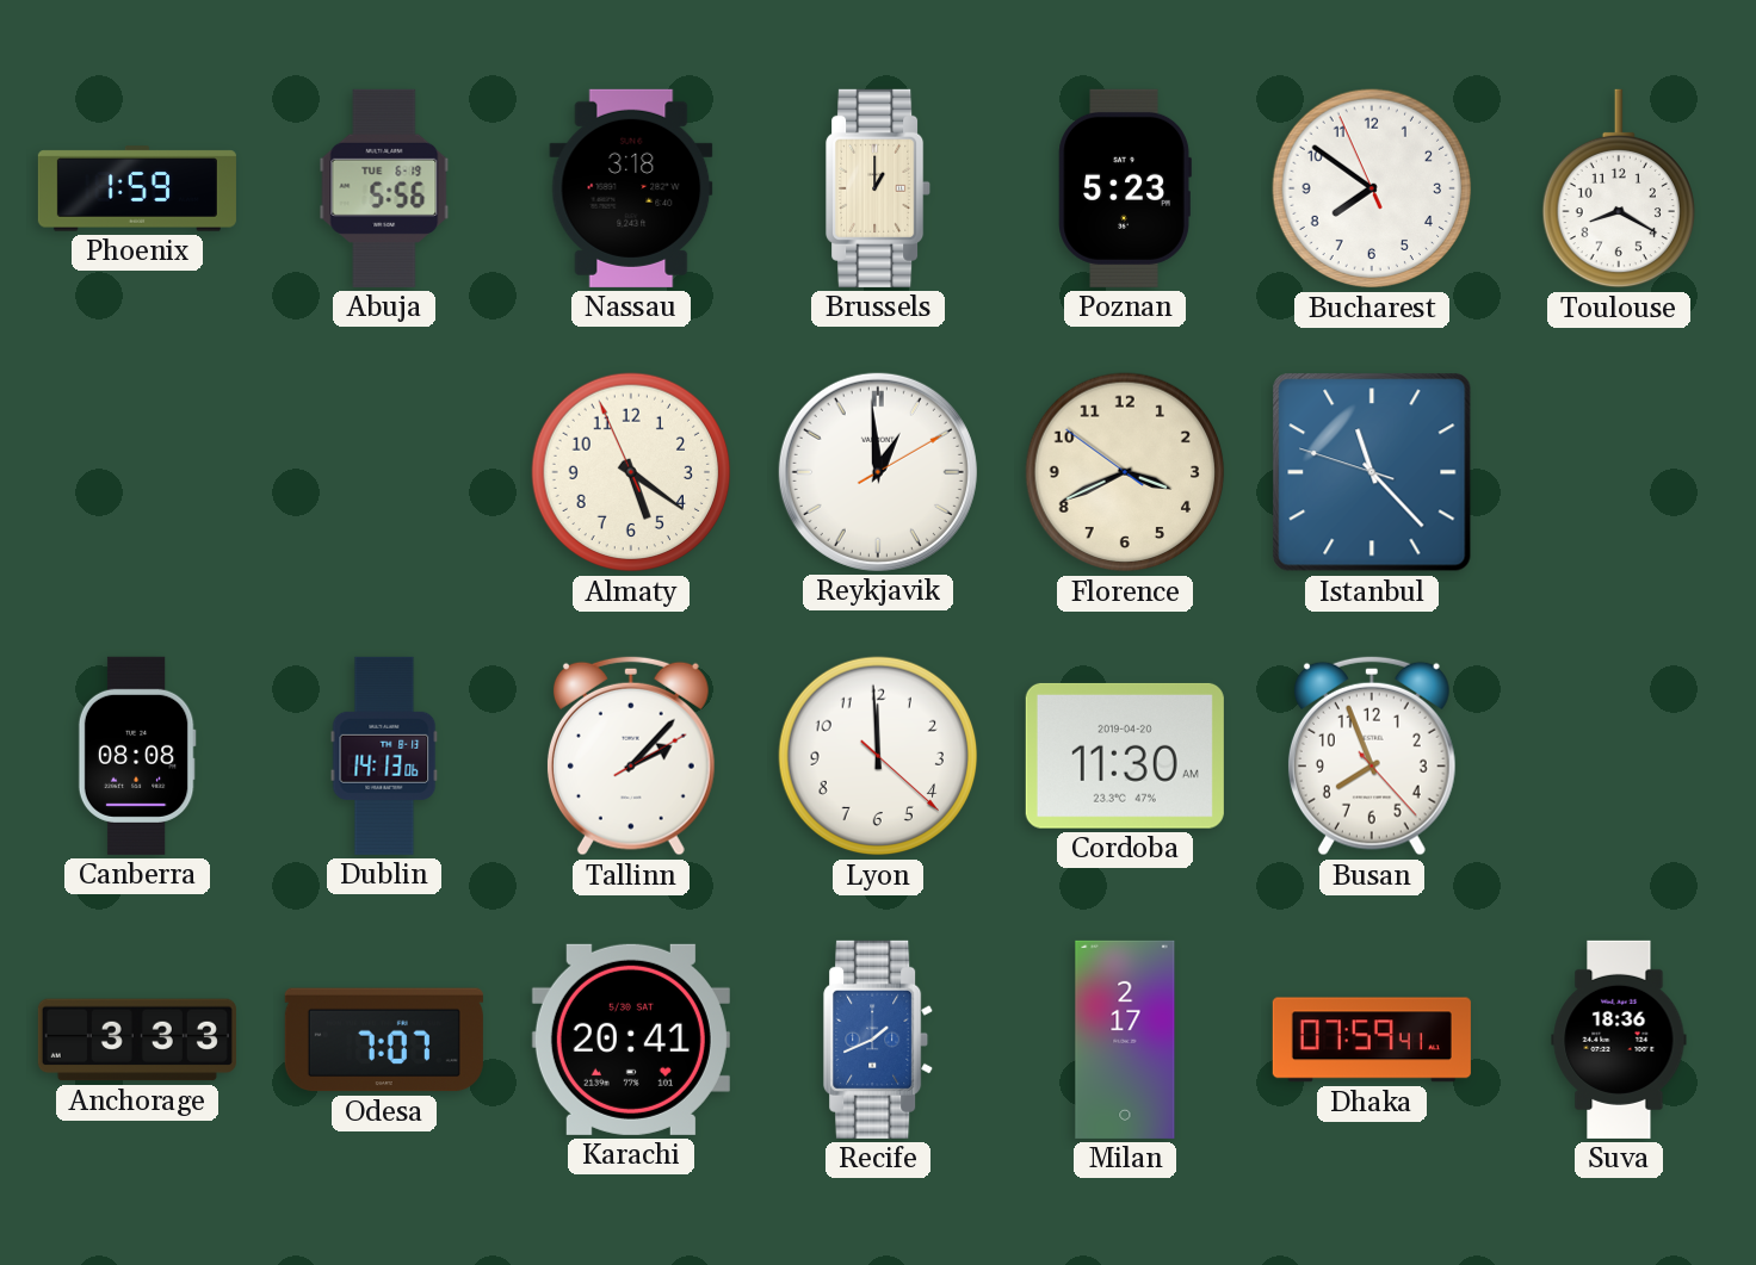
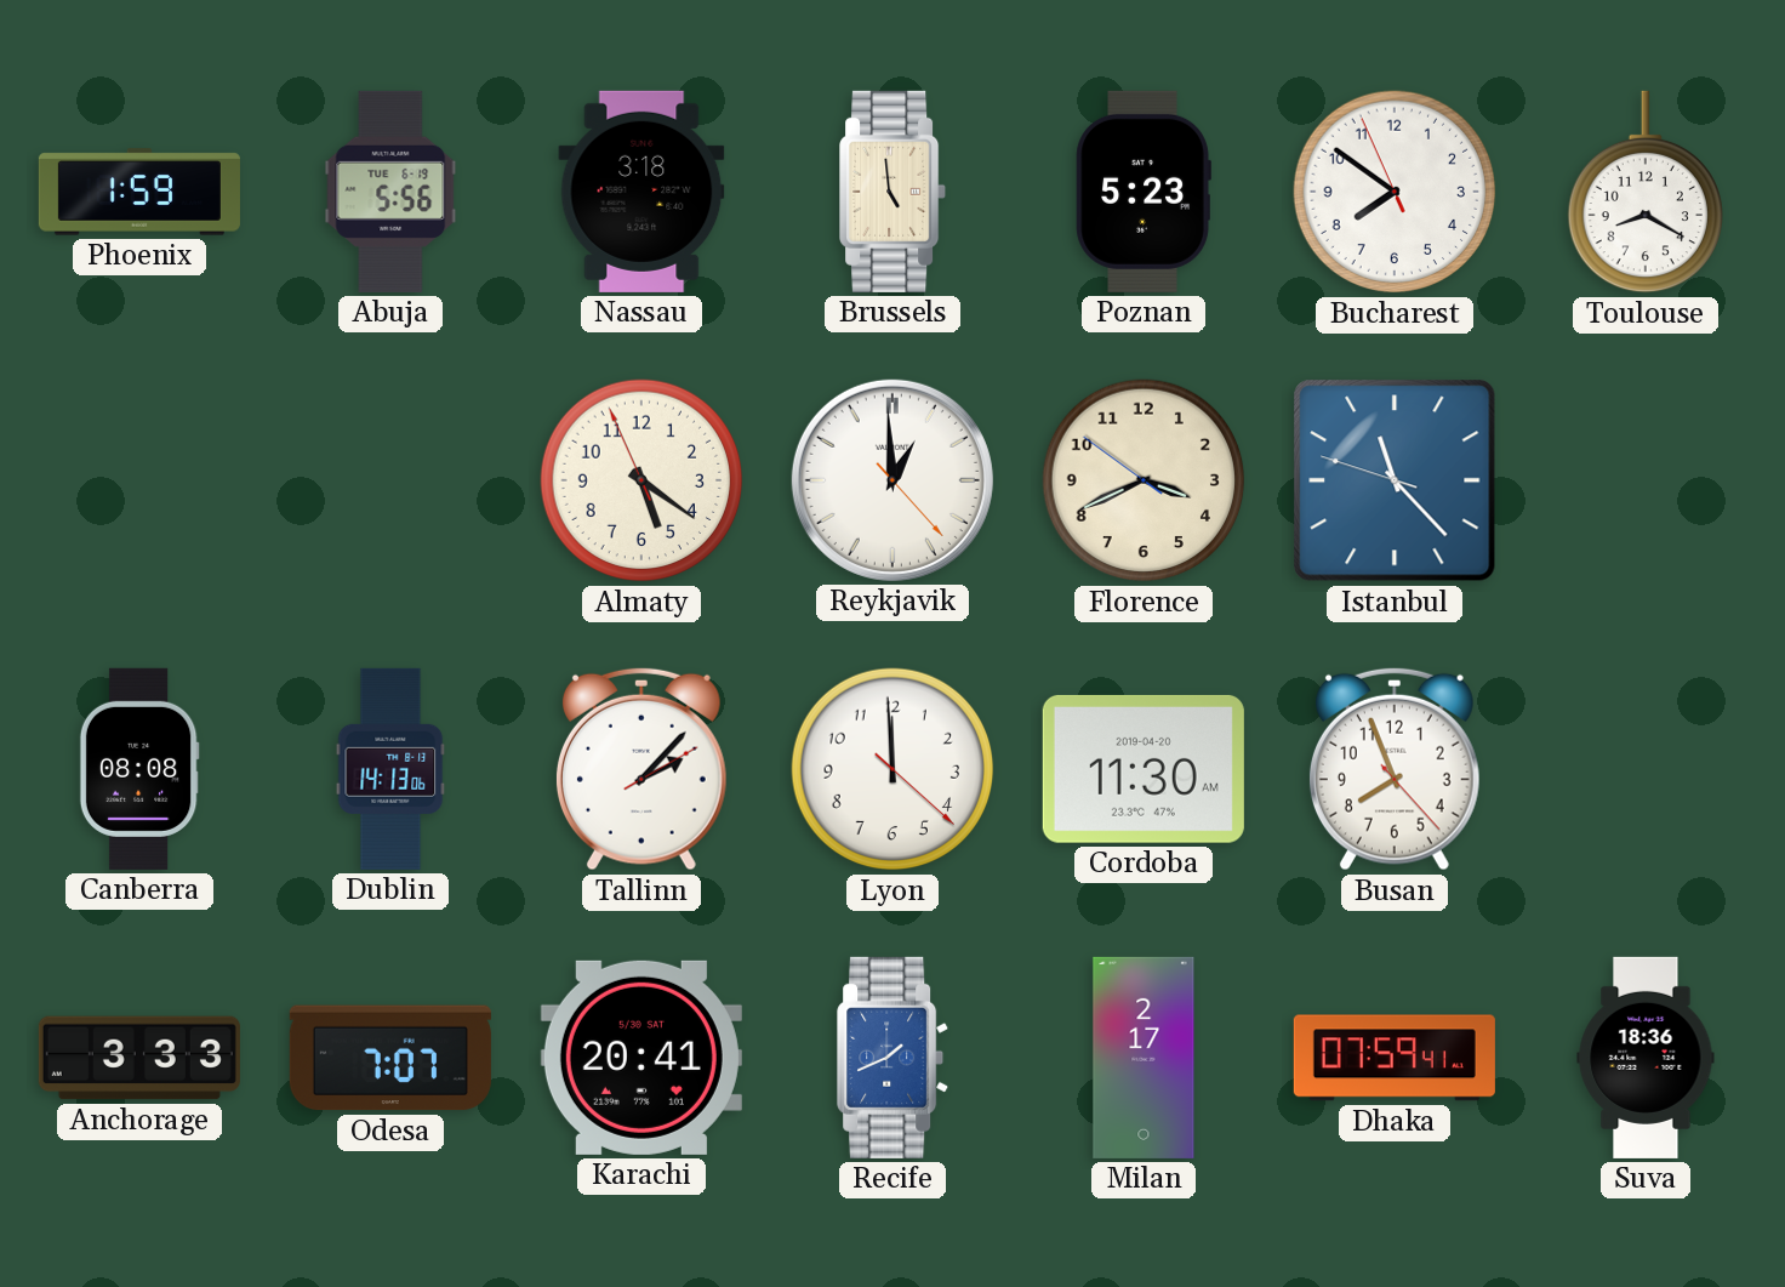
Brussels: 1:00 -> 4:59
Reykjavik: 12:59:10 -> 12:59:23
